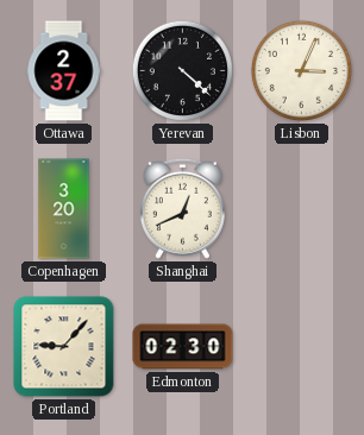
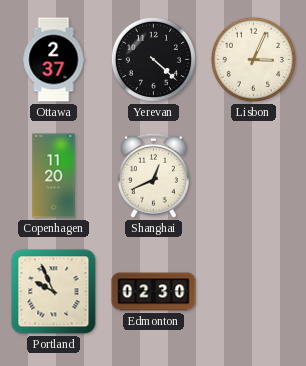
Copenhagen: 3:20 -> 11:20
Portland: 9:07 -> 9:56
